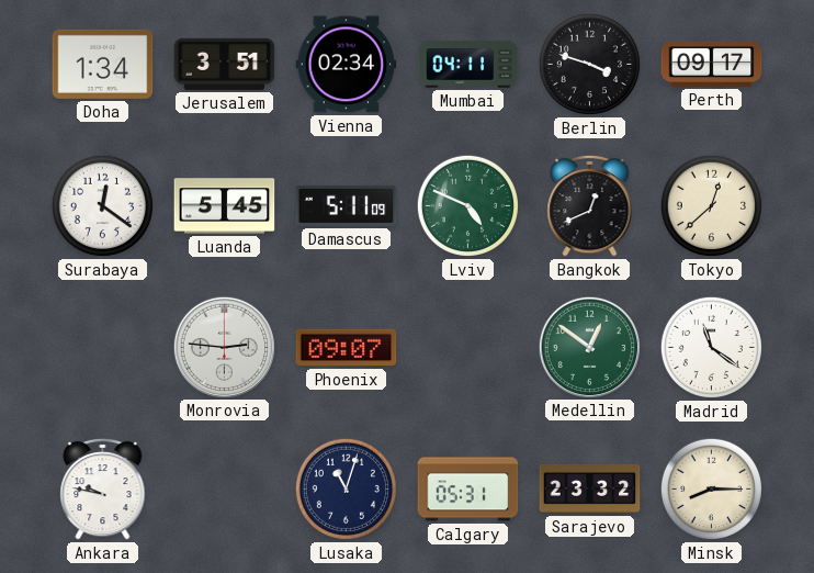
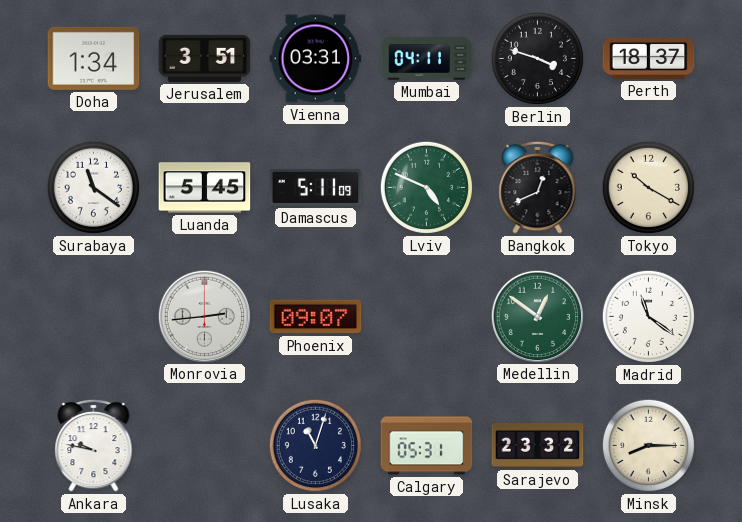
Vienna: 02:34 -> 03:31
Perth: 09:17 -> 18:37
Surabaya: 12:21 -> 11:21
Tokyo: 12:38 -> 10:20
Monrovia: 2:46 -> 2:44
